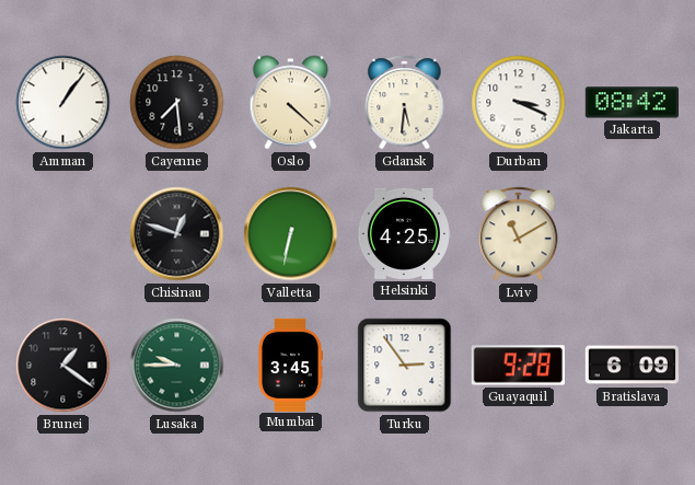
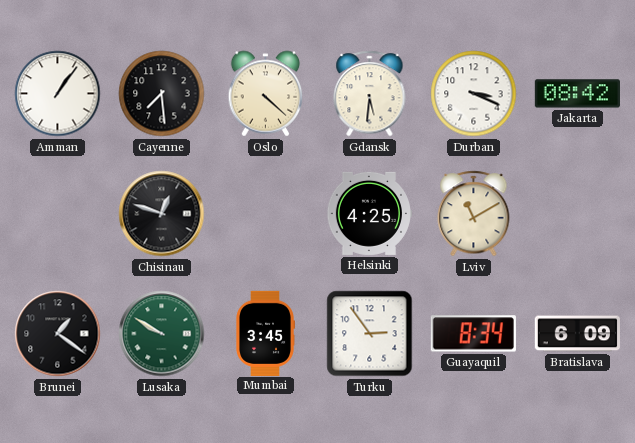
Valletta: 6:32 -> none
Lusaka: 9:45 -> 9:50
Guayaquil: 9:28 -> 8:34
